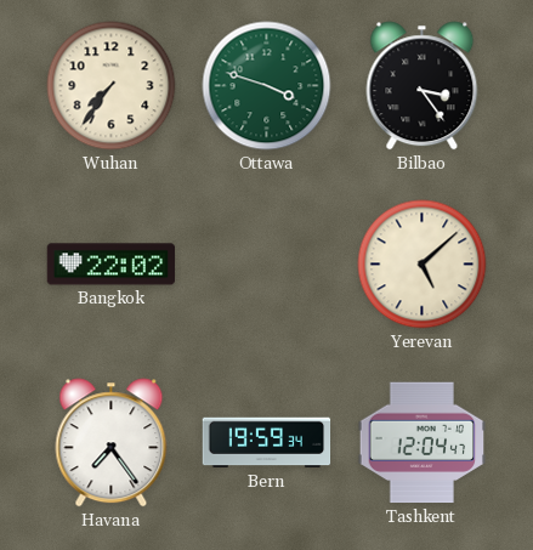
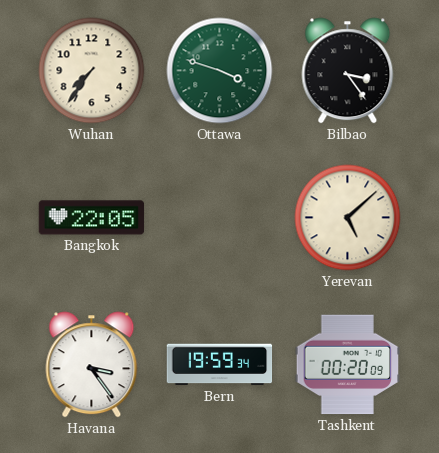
Bangkok: 22:02 -> 22:05
Havana: 7:24 -> 3:24
Tashkent: 12:04 -> 00:20
